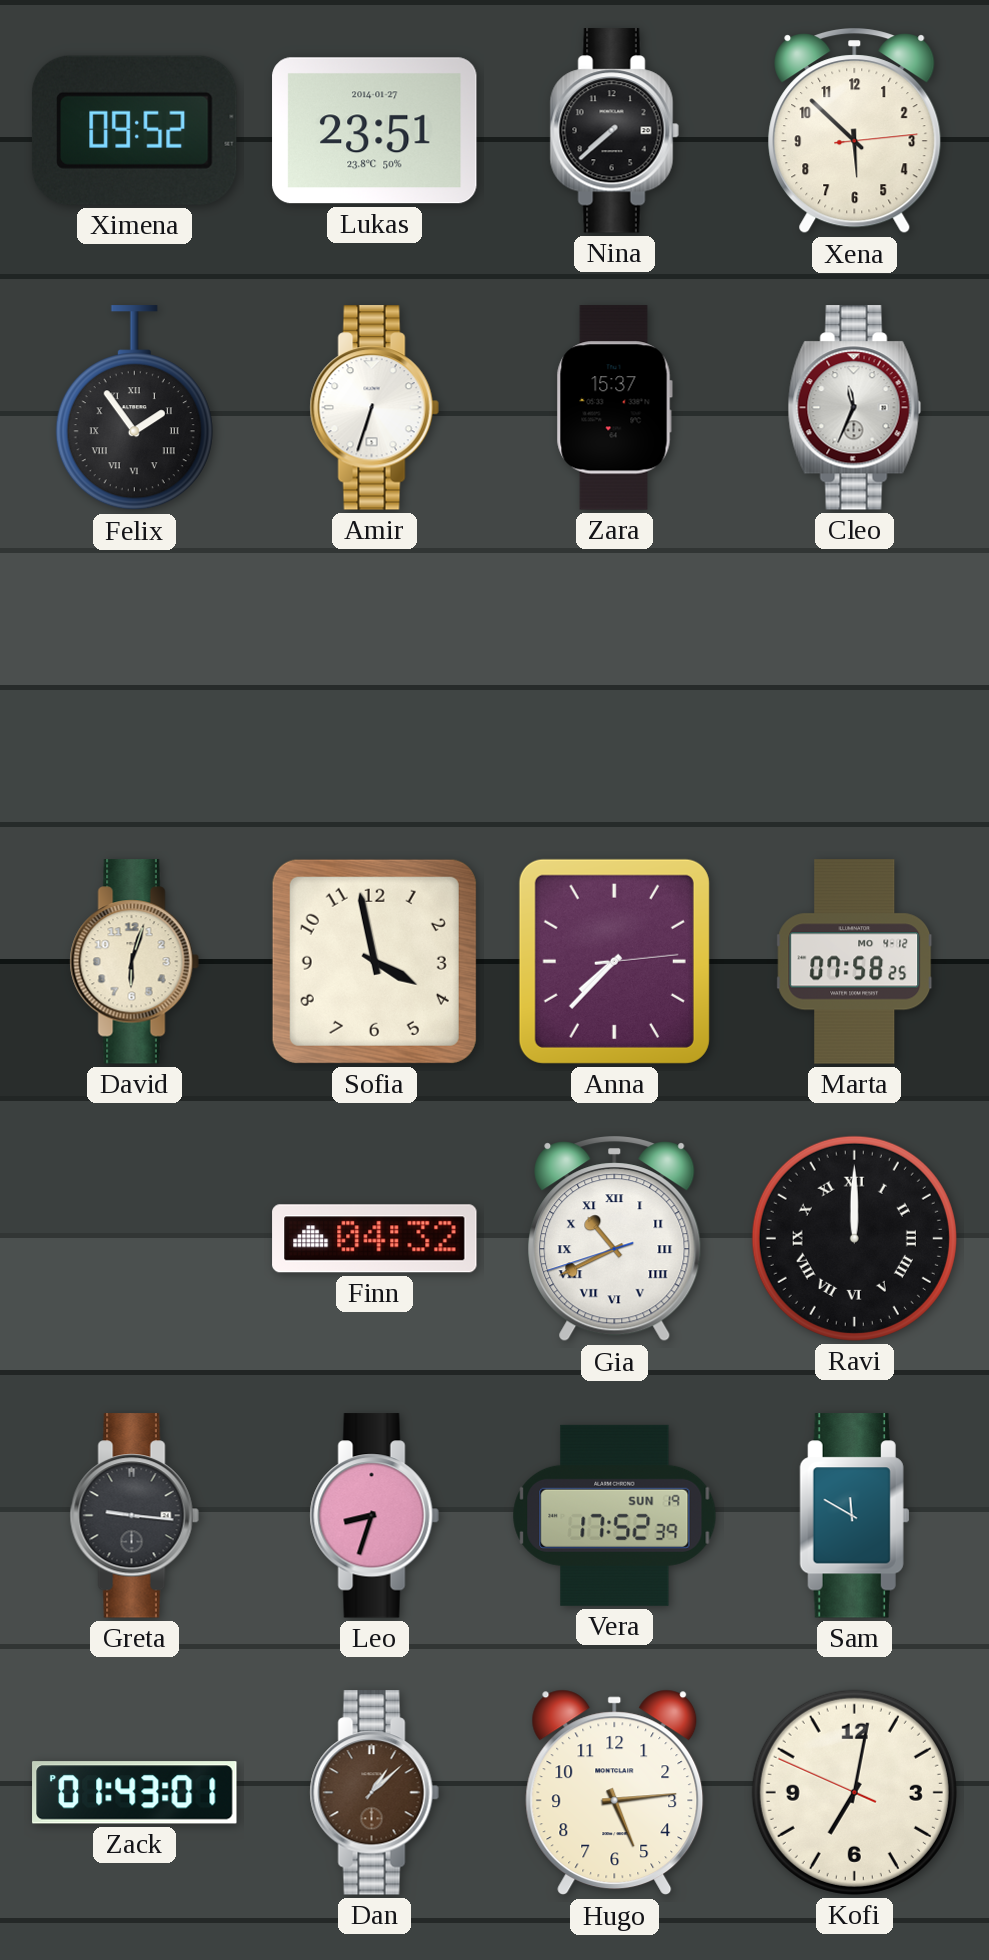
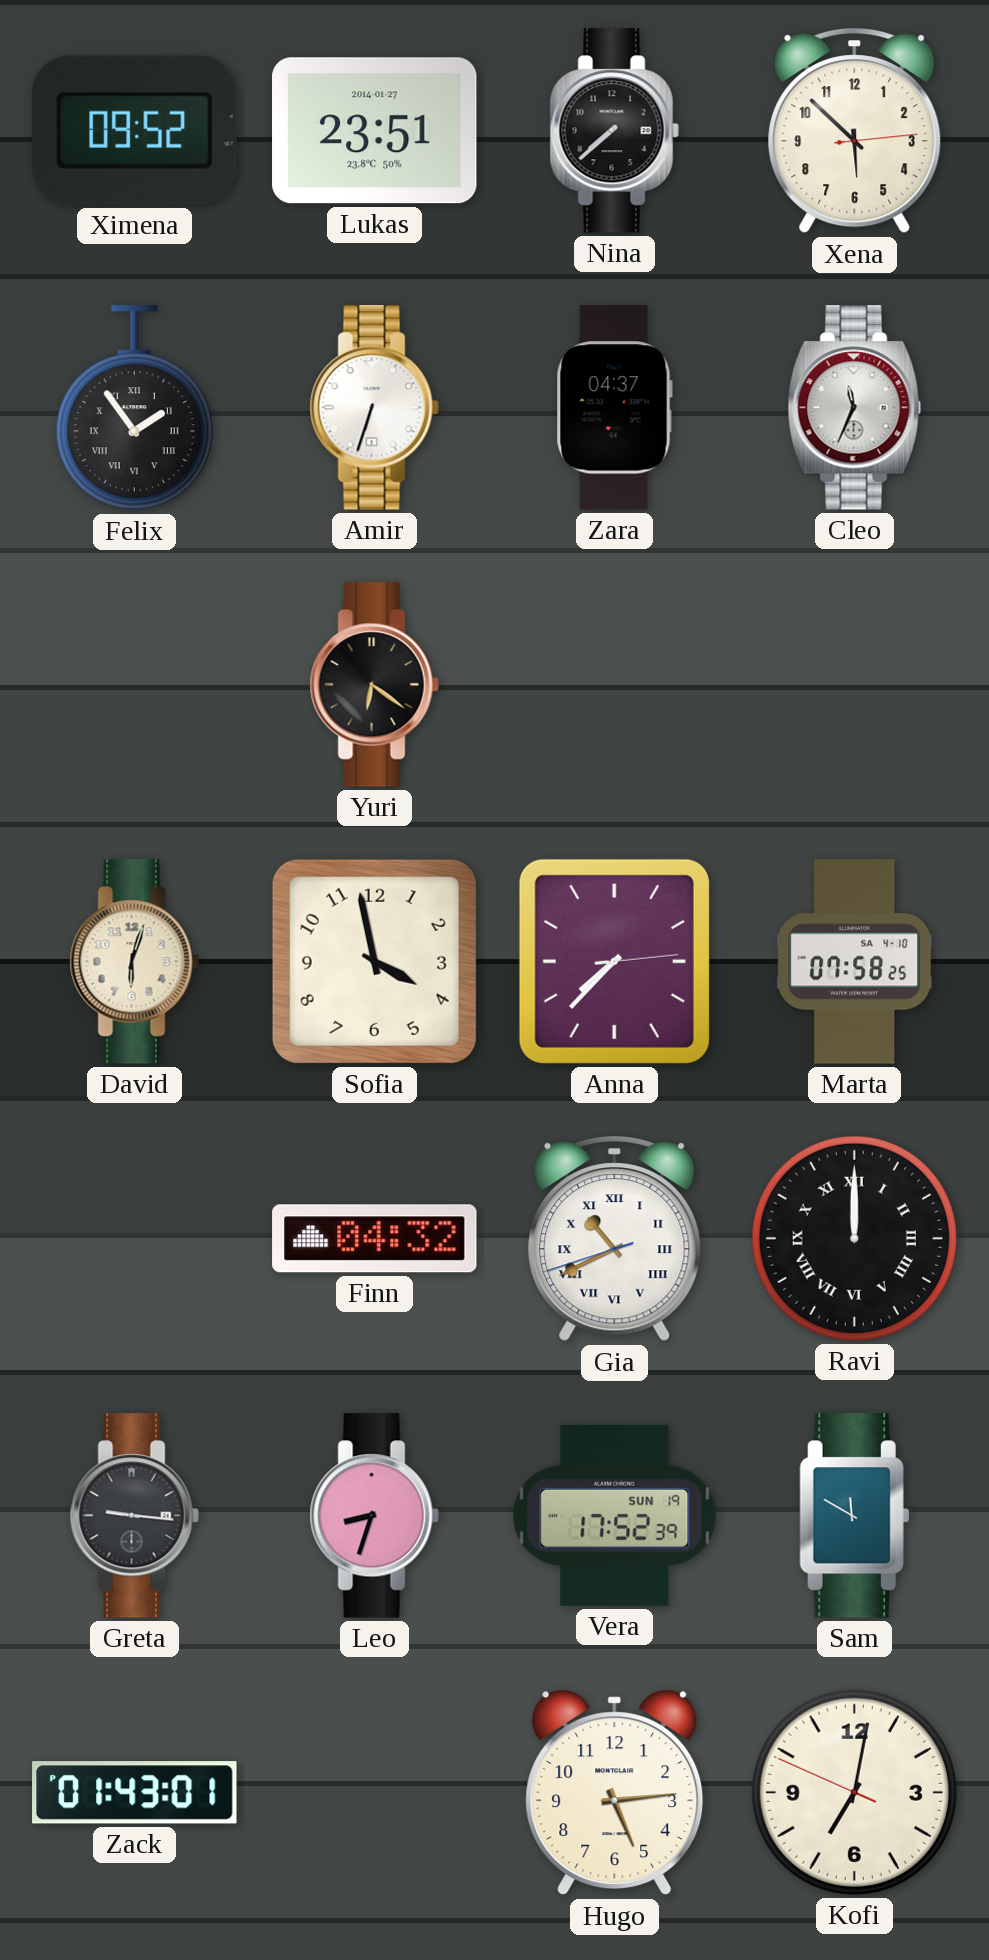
Zara: 15:37 -> 04:37
Yuri: none -> 6:21
Marta date: MO 4-12 -> SA 4-10
Dan: 1:08 -> none
